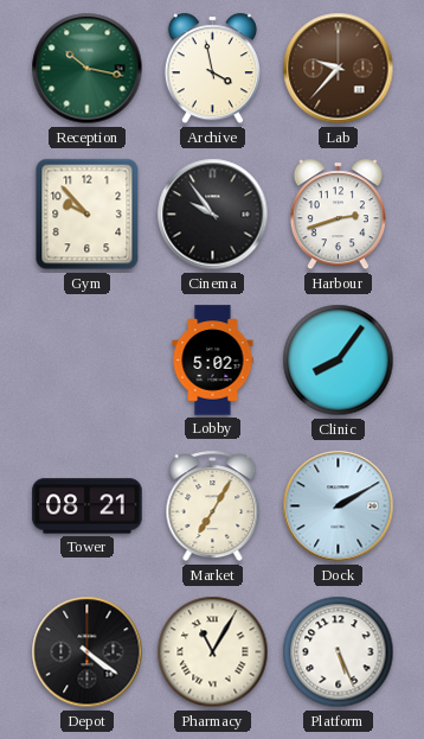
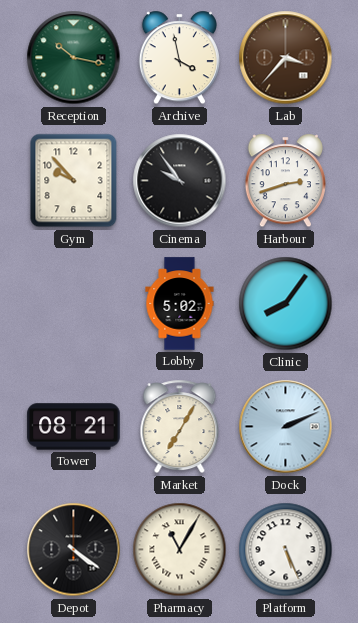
Lab: 9:37 -> 3:37
Dock: 2:10 -> 2:11
